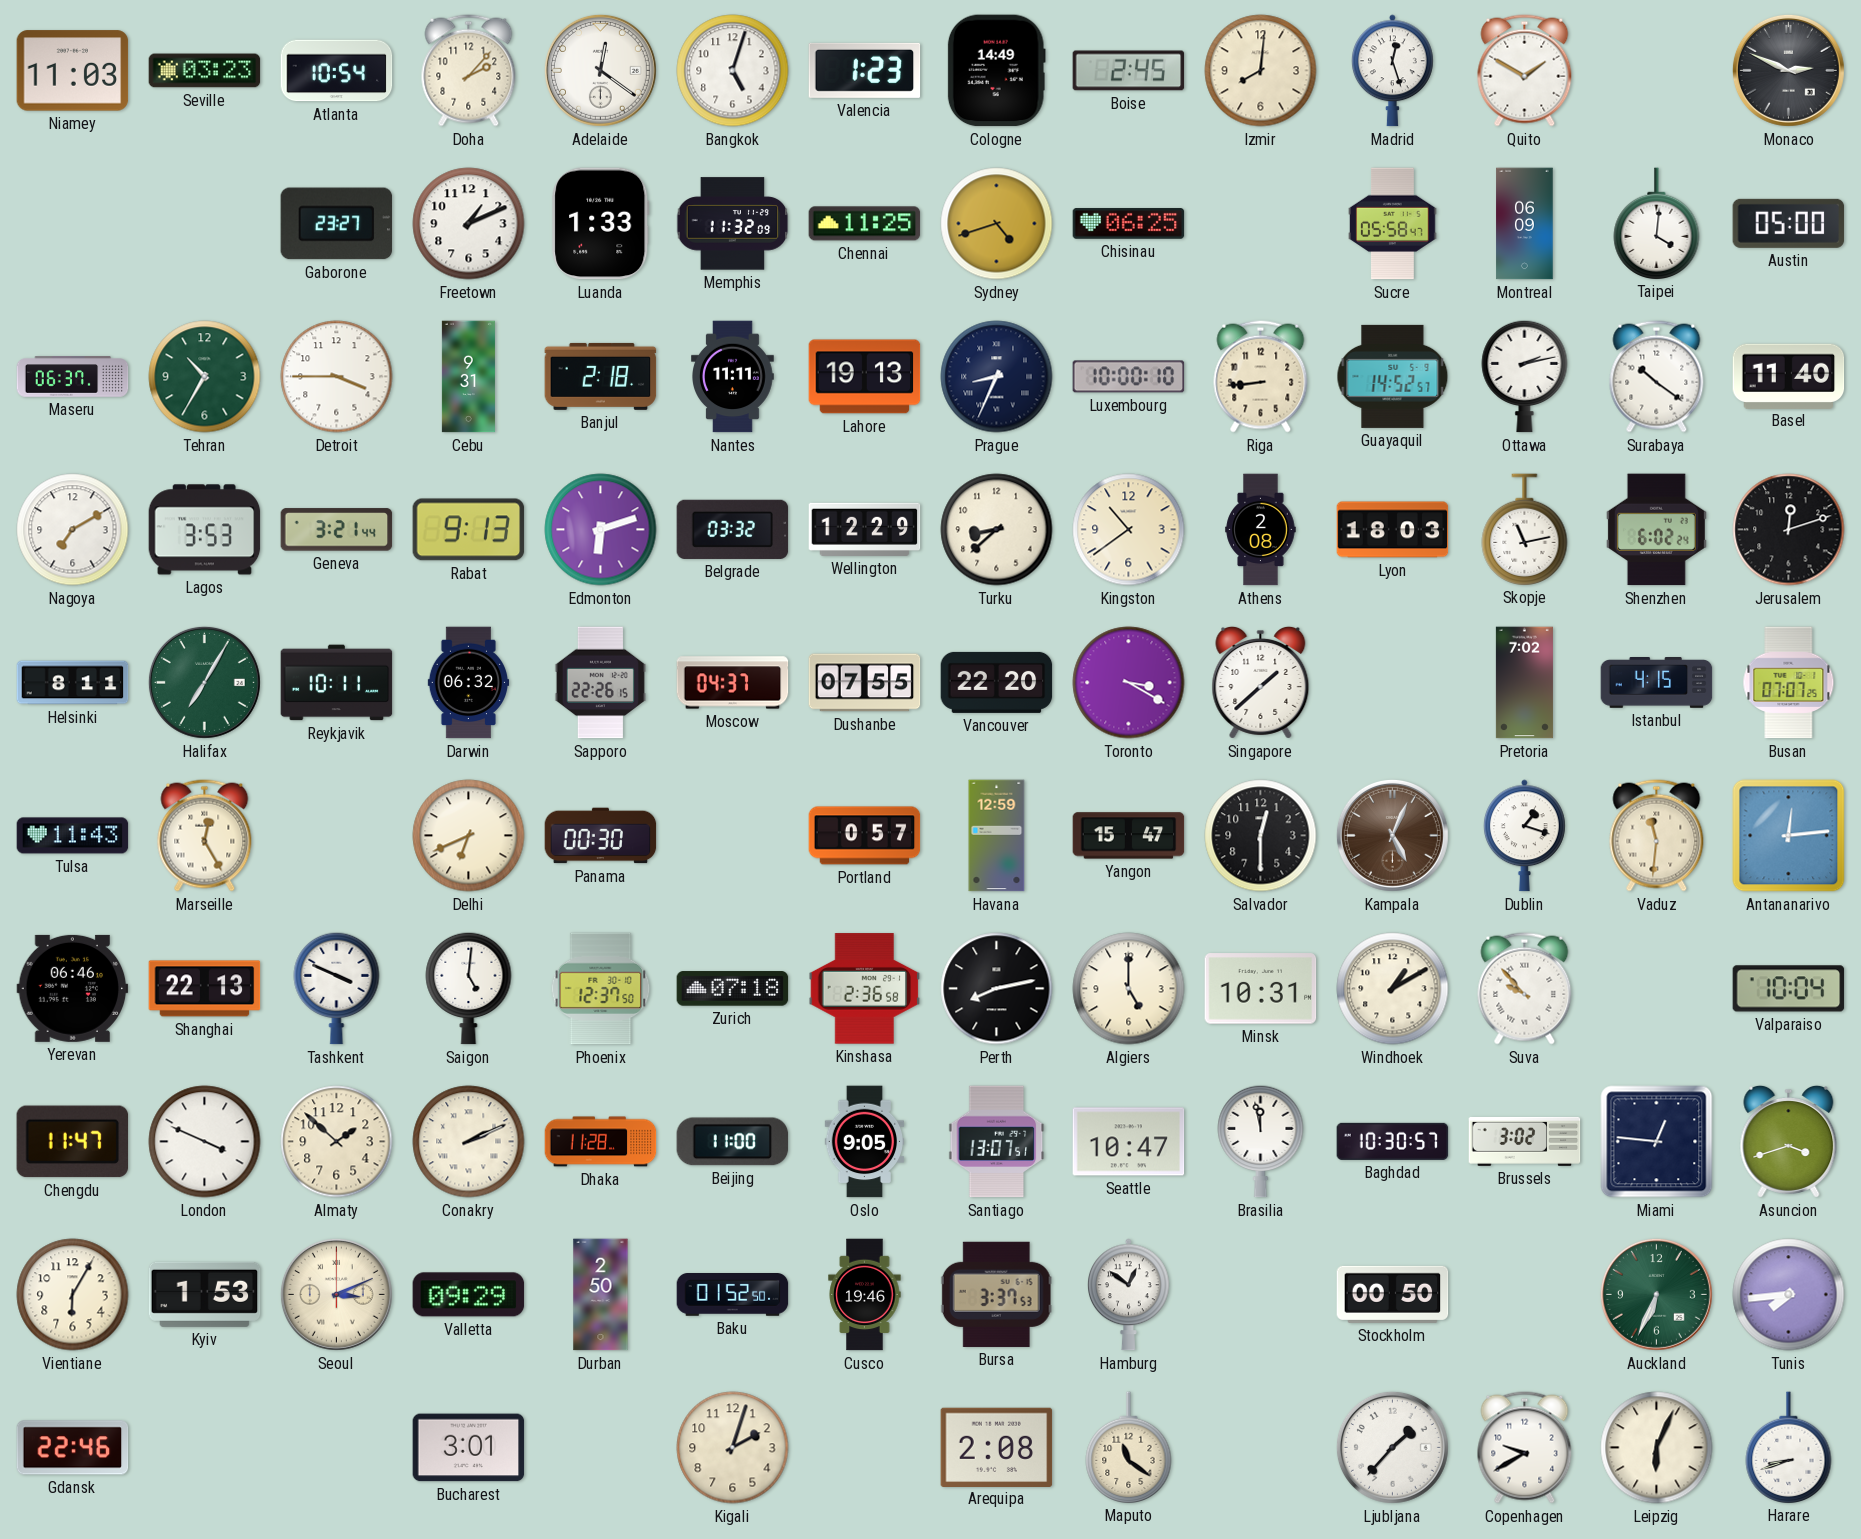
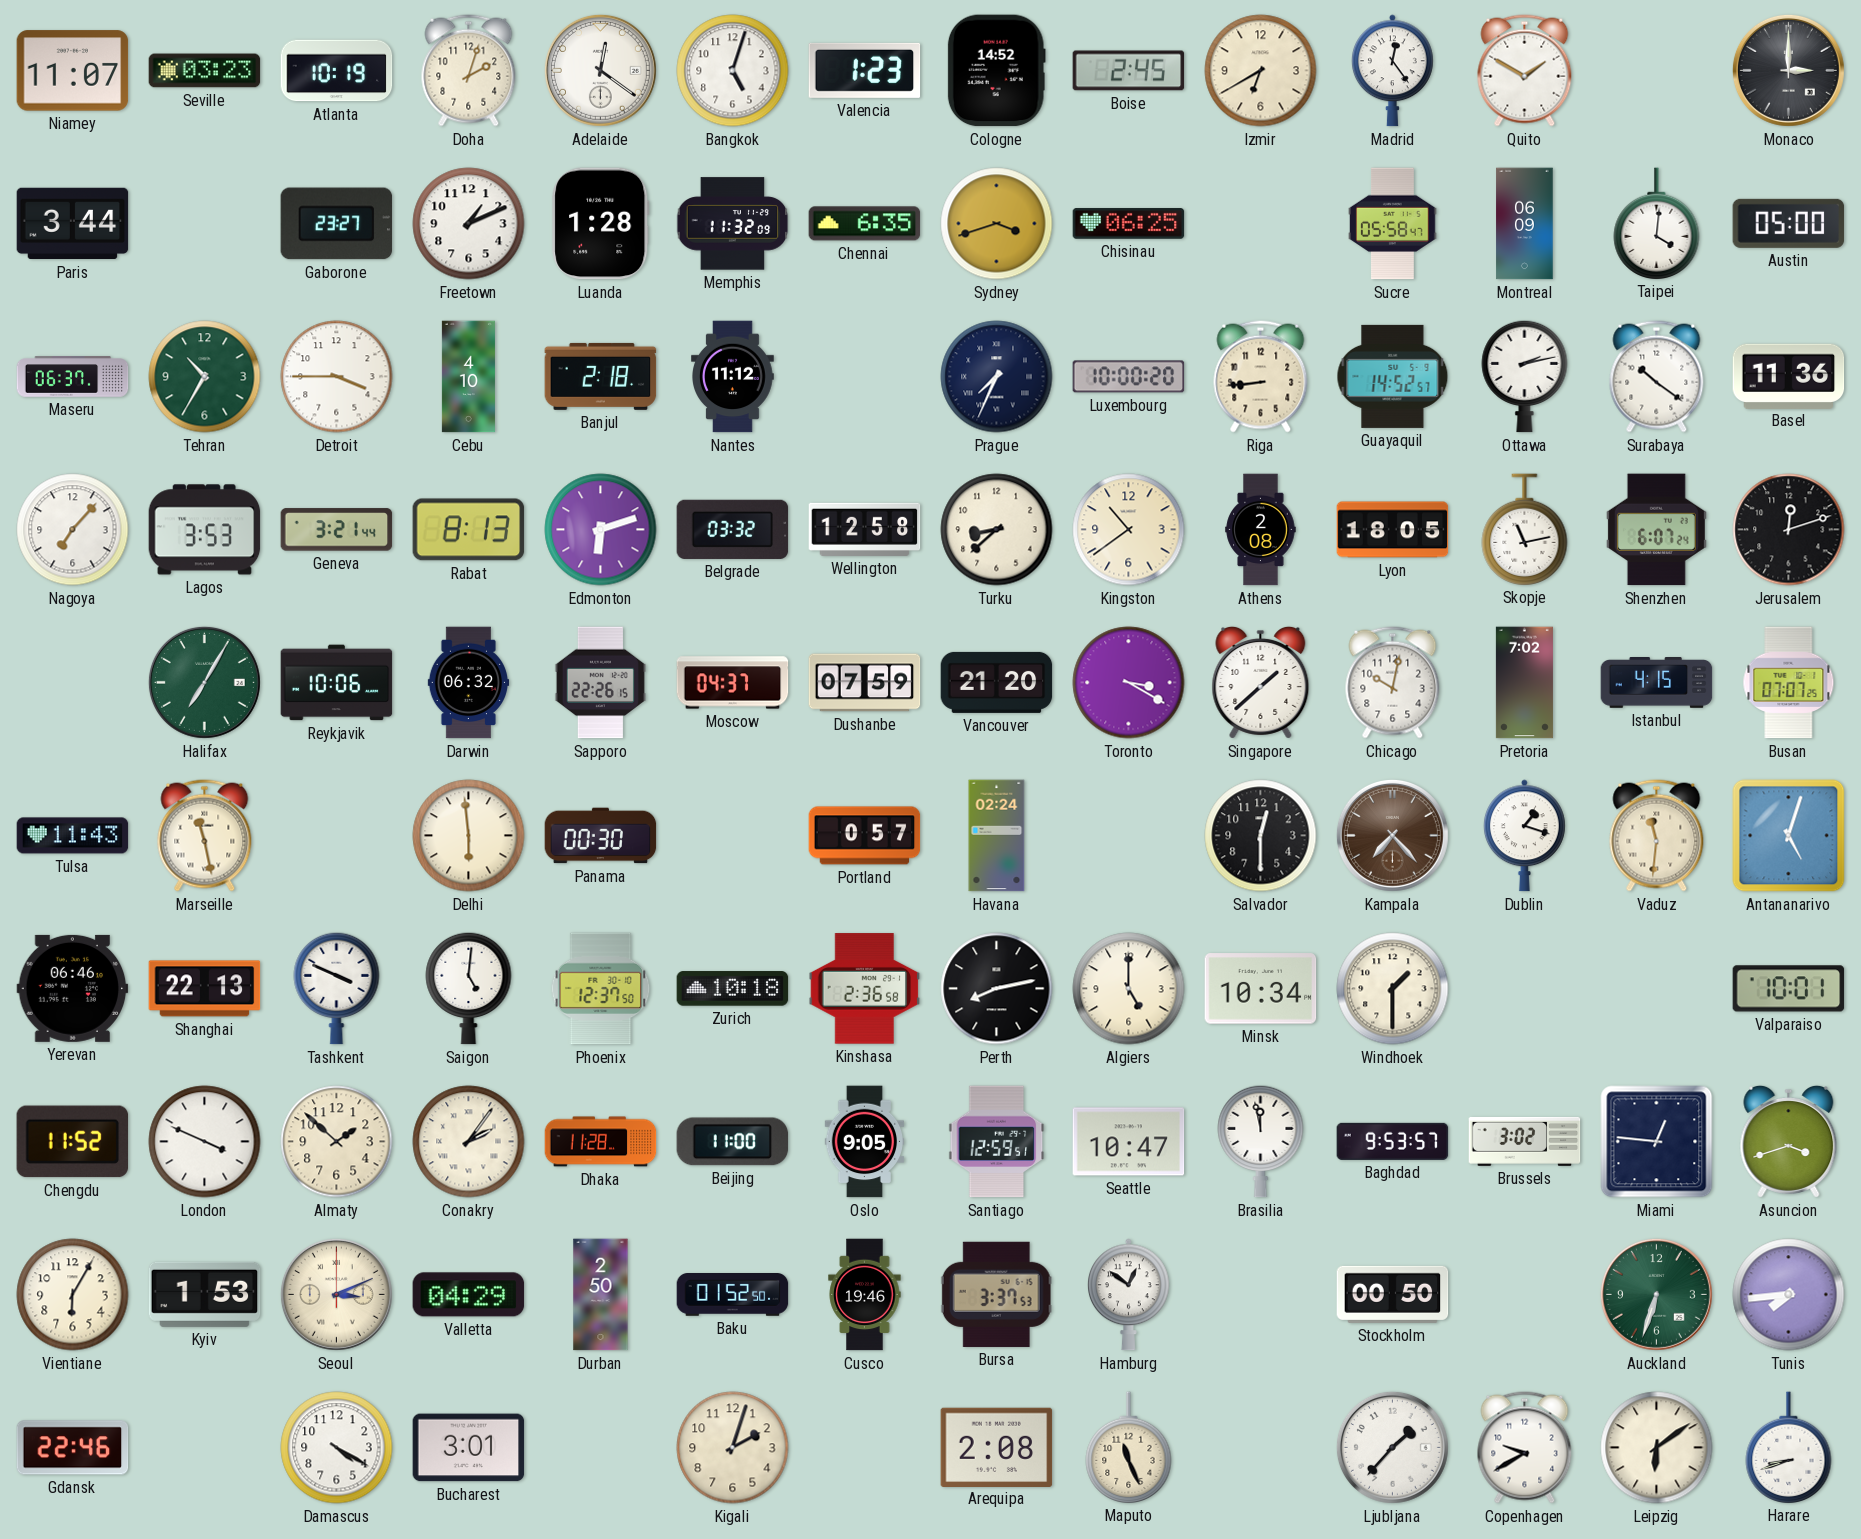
Niamey: 11:03 -> 11:07
Atlanta: 10:54 -> 10:19
Doha: 2:07 -> 2:03
Cologne: 14:49 -> 14:52
Izmir: 8:01 -> 6:40
Madrid: 12:27 -> 12:24
Monaco: 2:49 -> 3:00
Paris: none -> 3:44
Luanda: 1:33 -> 1:28
Chennai: 11:25 -> 6:35
Sydney: 4:42 -> 3:42
Cebu: 9:31 -> 4:10
Nantes: 11:11 -> 11:12
Lahore: 19:13 -> none
Prague: 8:34 -> 7:34
Luxembourg: 10:00:10 -> 10:00:20
Basel: 11:40 -> 11:36
Nagoya: 7:10 -> 7:07
Rabat: 9:13 -> 8:13
Wellington: 12:29 -> 12:58
Lyon: 18:03 -> 18:05
Shenzhen: 6:02 -> 6:07
Helsinki: 8:11 -> none
Reykjavik: 10:11 -> 10:06
Dushanbe: 07:55 -> 07:59
Vancouver: 22:20 -> 21:20
Chicago: none -> 10:02
Marseille: 12:25 -> 11:28
Delhi: 6:41 -> 5:59
Havana: 12:59 -> 02:24
Yangon: 15:47 -> none
Kampala: 5:04 -> 7:23
Antananarivo: 12:14 -> 5:03
Zurich: 07:18 -> 10:18
Minsk: 10:31 -> 10:34
Windhoek: 1:10 -> 1:30
Suva: 9:53 -> none
Valparaiso: 10:04 -> 10:01
Chengdu: 11:47 -> 11:52
Conakry: 2:11 -> 2:06
Santiago: 13:07 -> 12:59
Baghdad: 10:30 -> 9:53
Valletta: 09:29 -> 04:29
Auckland: 6:34 -> 6:33
Damascus: none -> 4:20
Maputo: 11:21 -> 11:26
Leipzig: 6:04 -> 6:09
